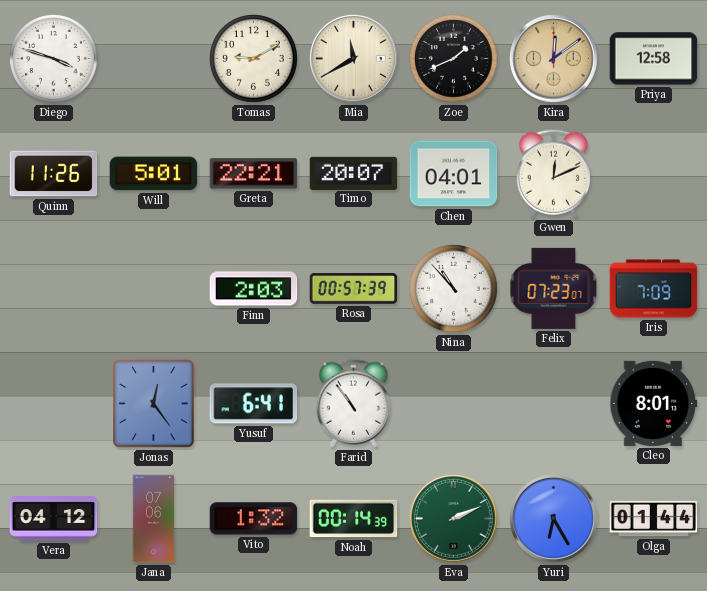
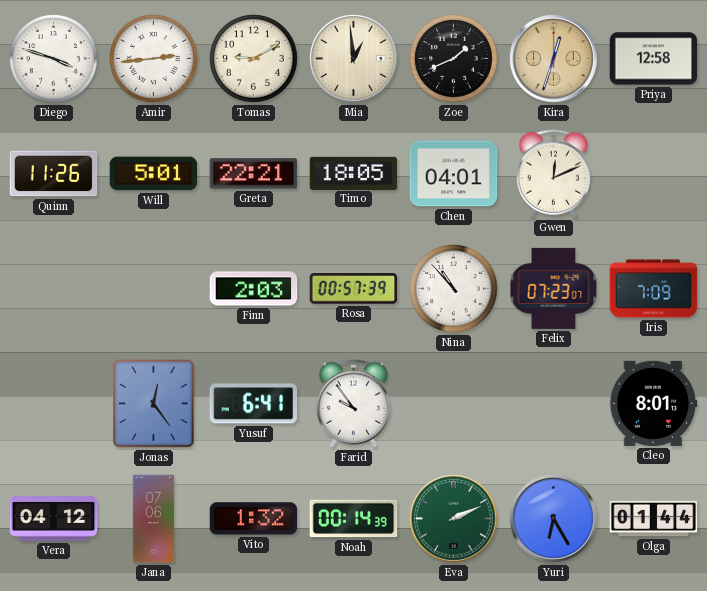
Amir: none -> 2:44
Mia: 11:40 -> 12:59
Kira: 12:09 -> 12:33
Timo: 20:07 -> 18:05
Farid: 10:54 -> 9:54
